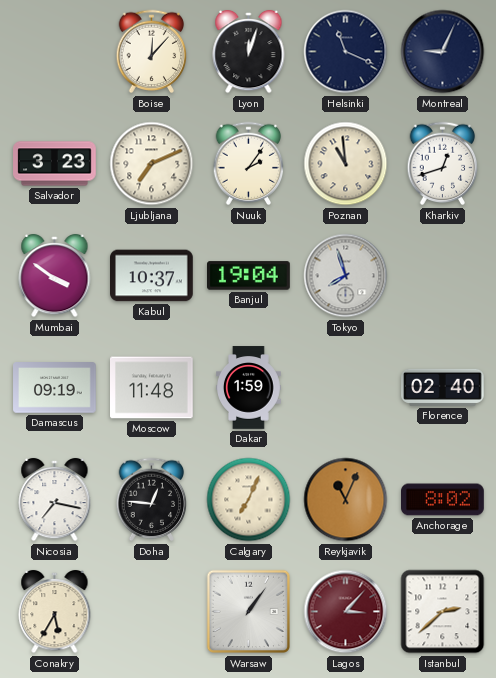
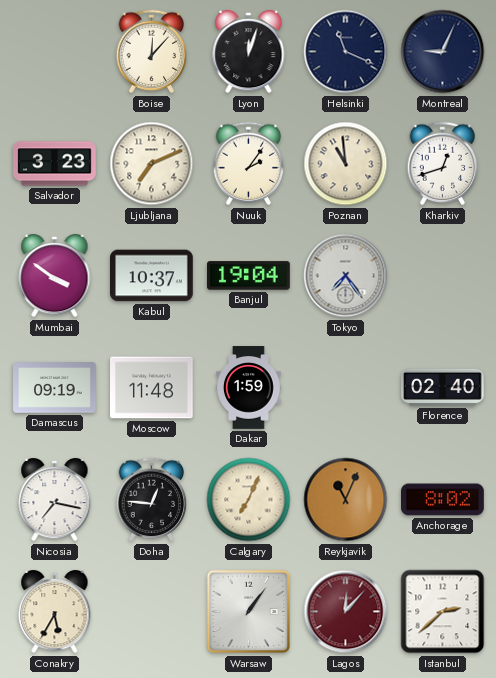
Tokyo: 7:57 -> 7:24
Lagos: 3:07 -> 12:07
